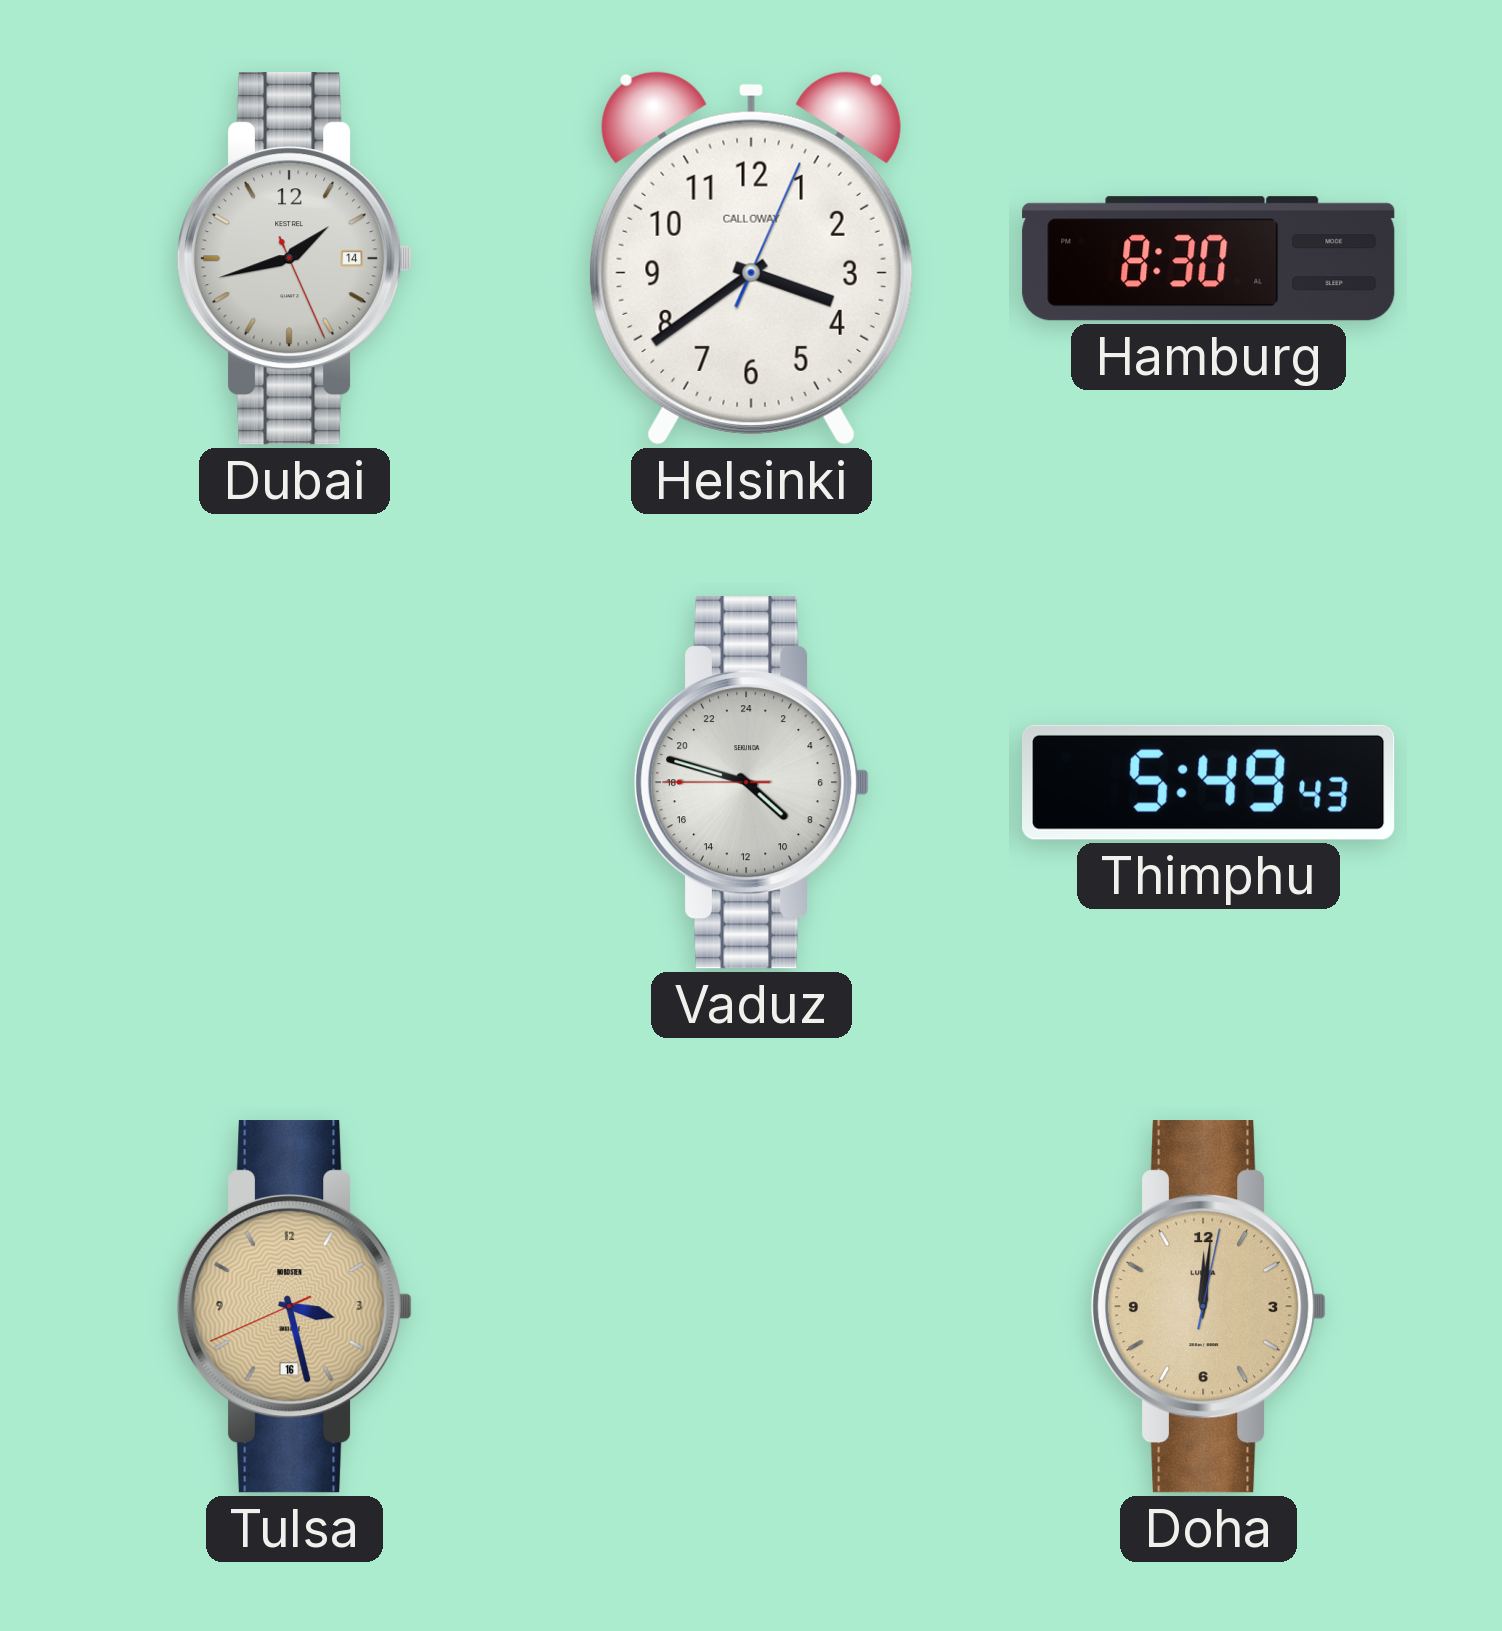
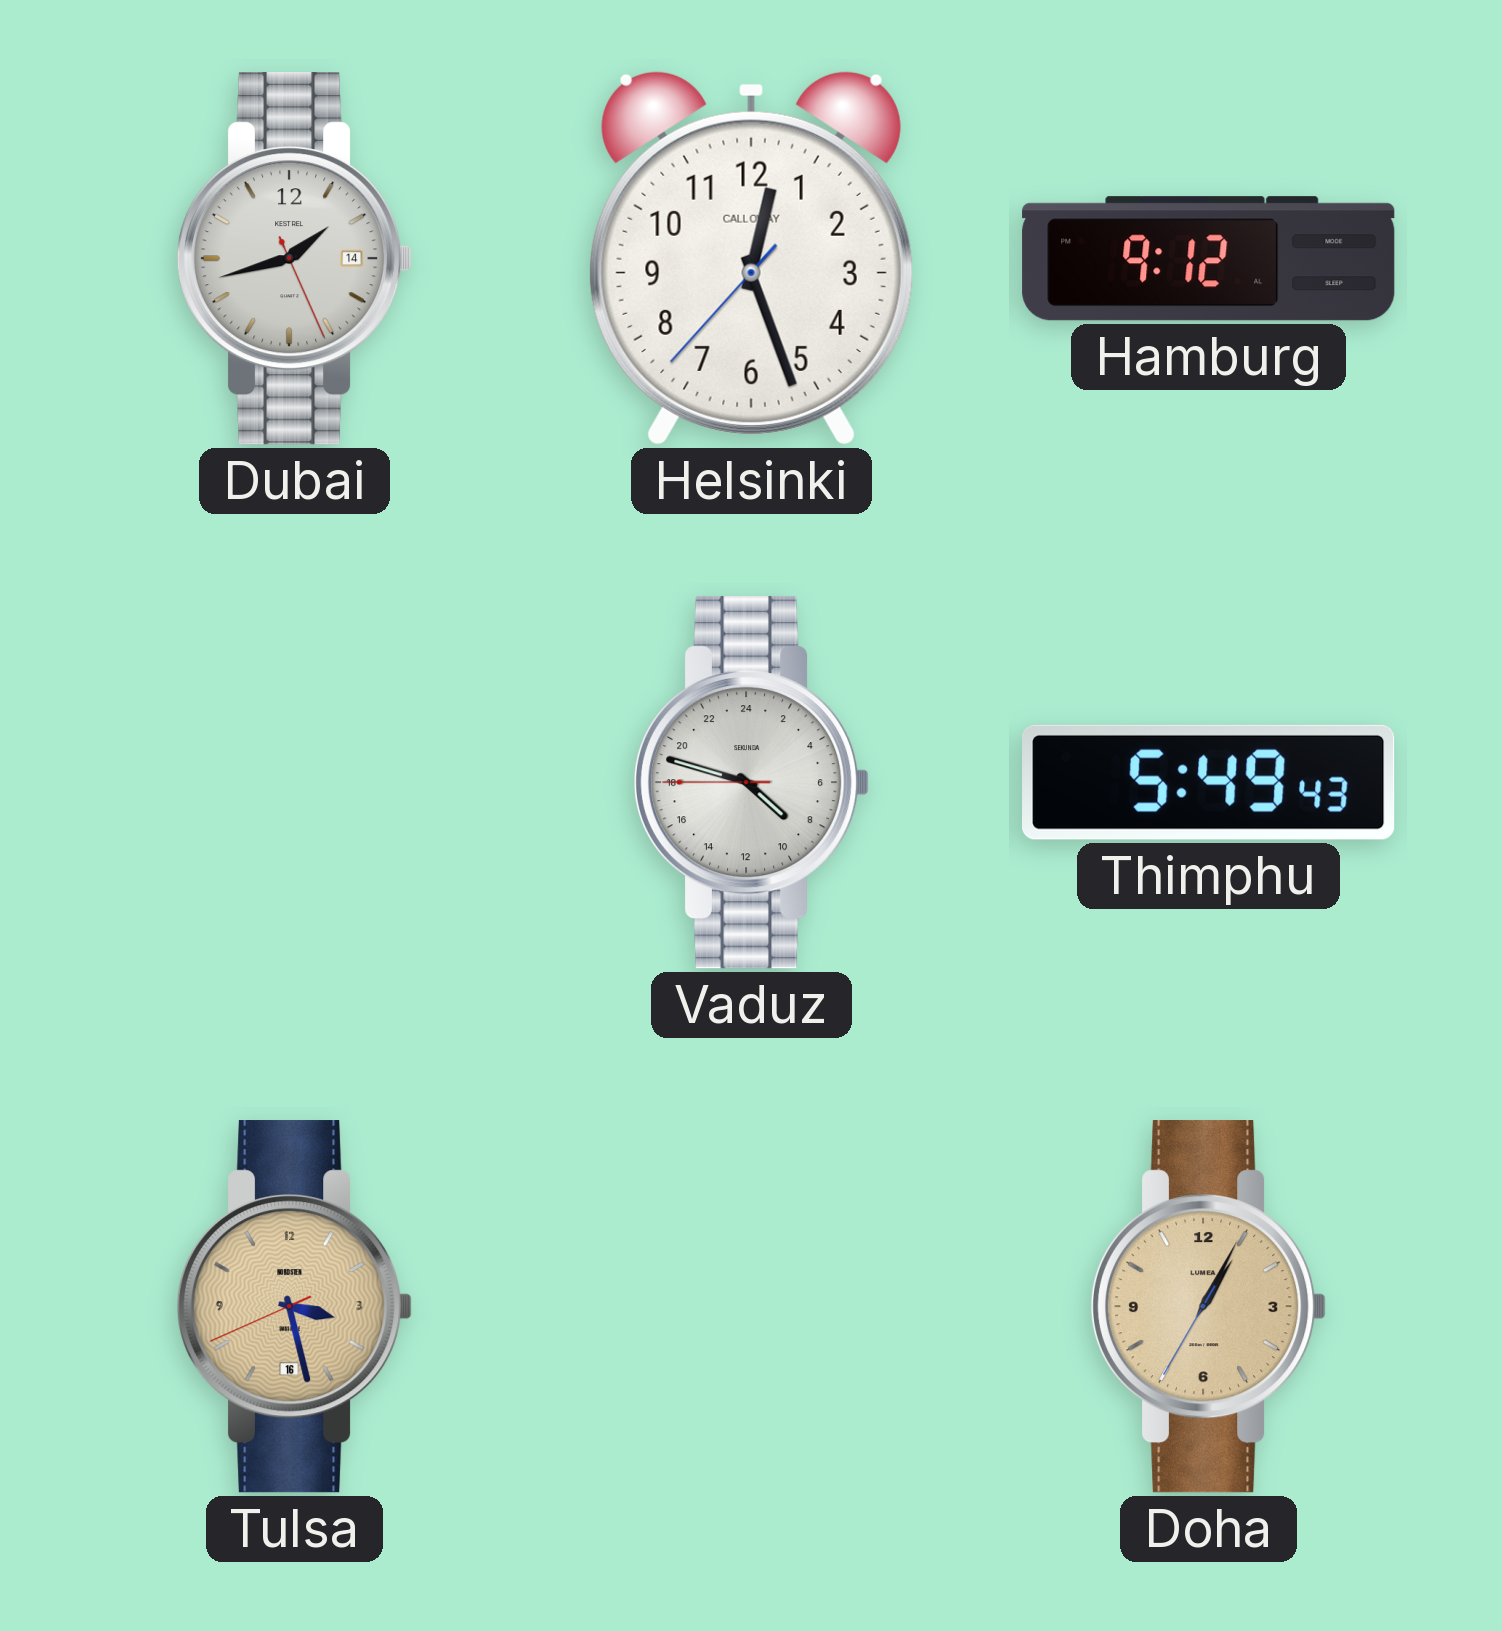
Helsinki: 3:39 -> 12:26
Hamburg: 8:30 -> 9:12
Doha: 12:01 -> 1:04
